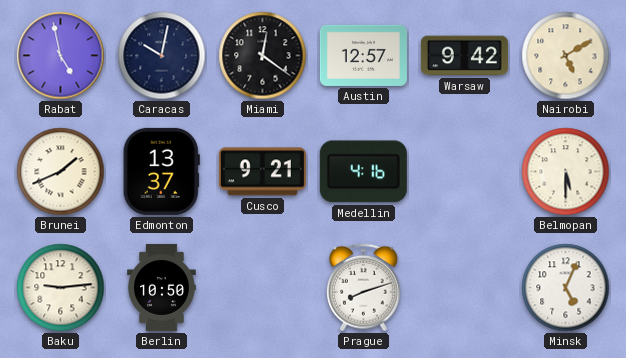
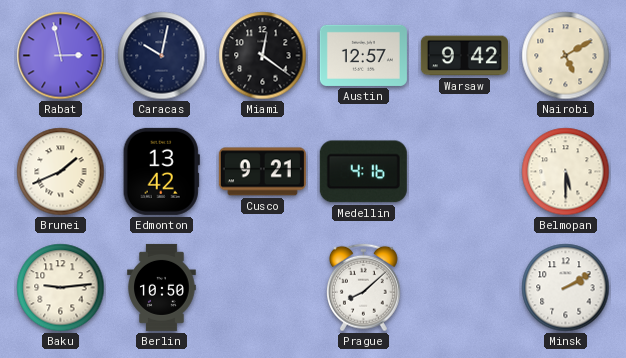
Rabat: 4:58 -> 2:58
Edmonton: 13:37 -> 13:42
Prague: 8:12 -> 8:08
Minsk: 5:04 -> 2:10
